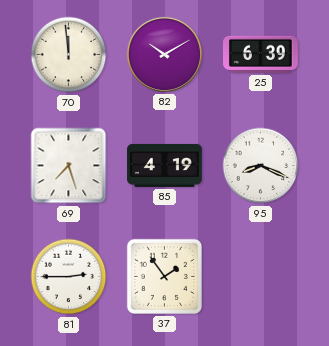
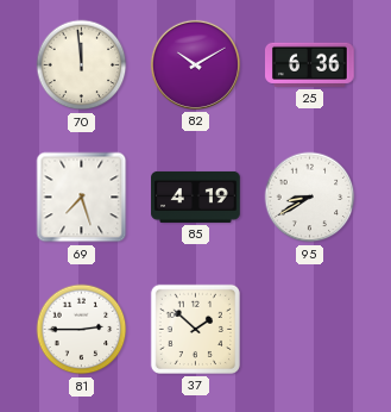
25: 6:39 -> 6:36
95: 8:19 -> 8:40
37: 1:54 -> 1:52
